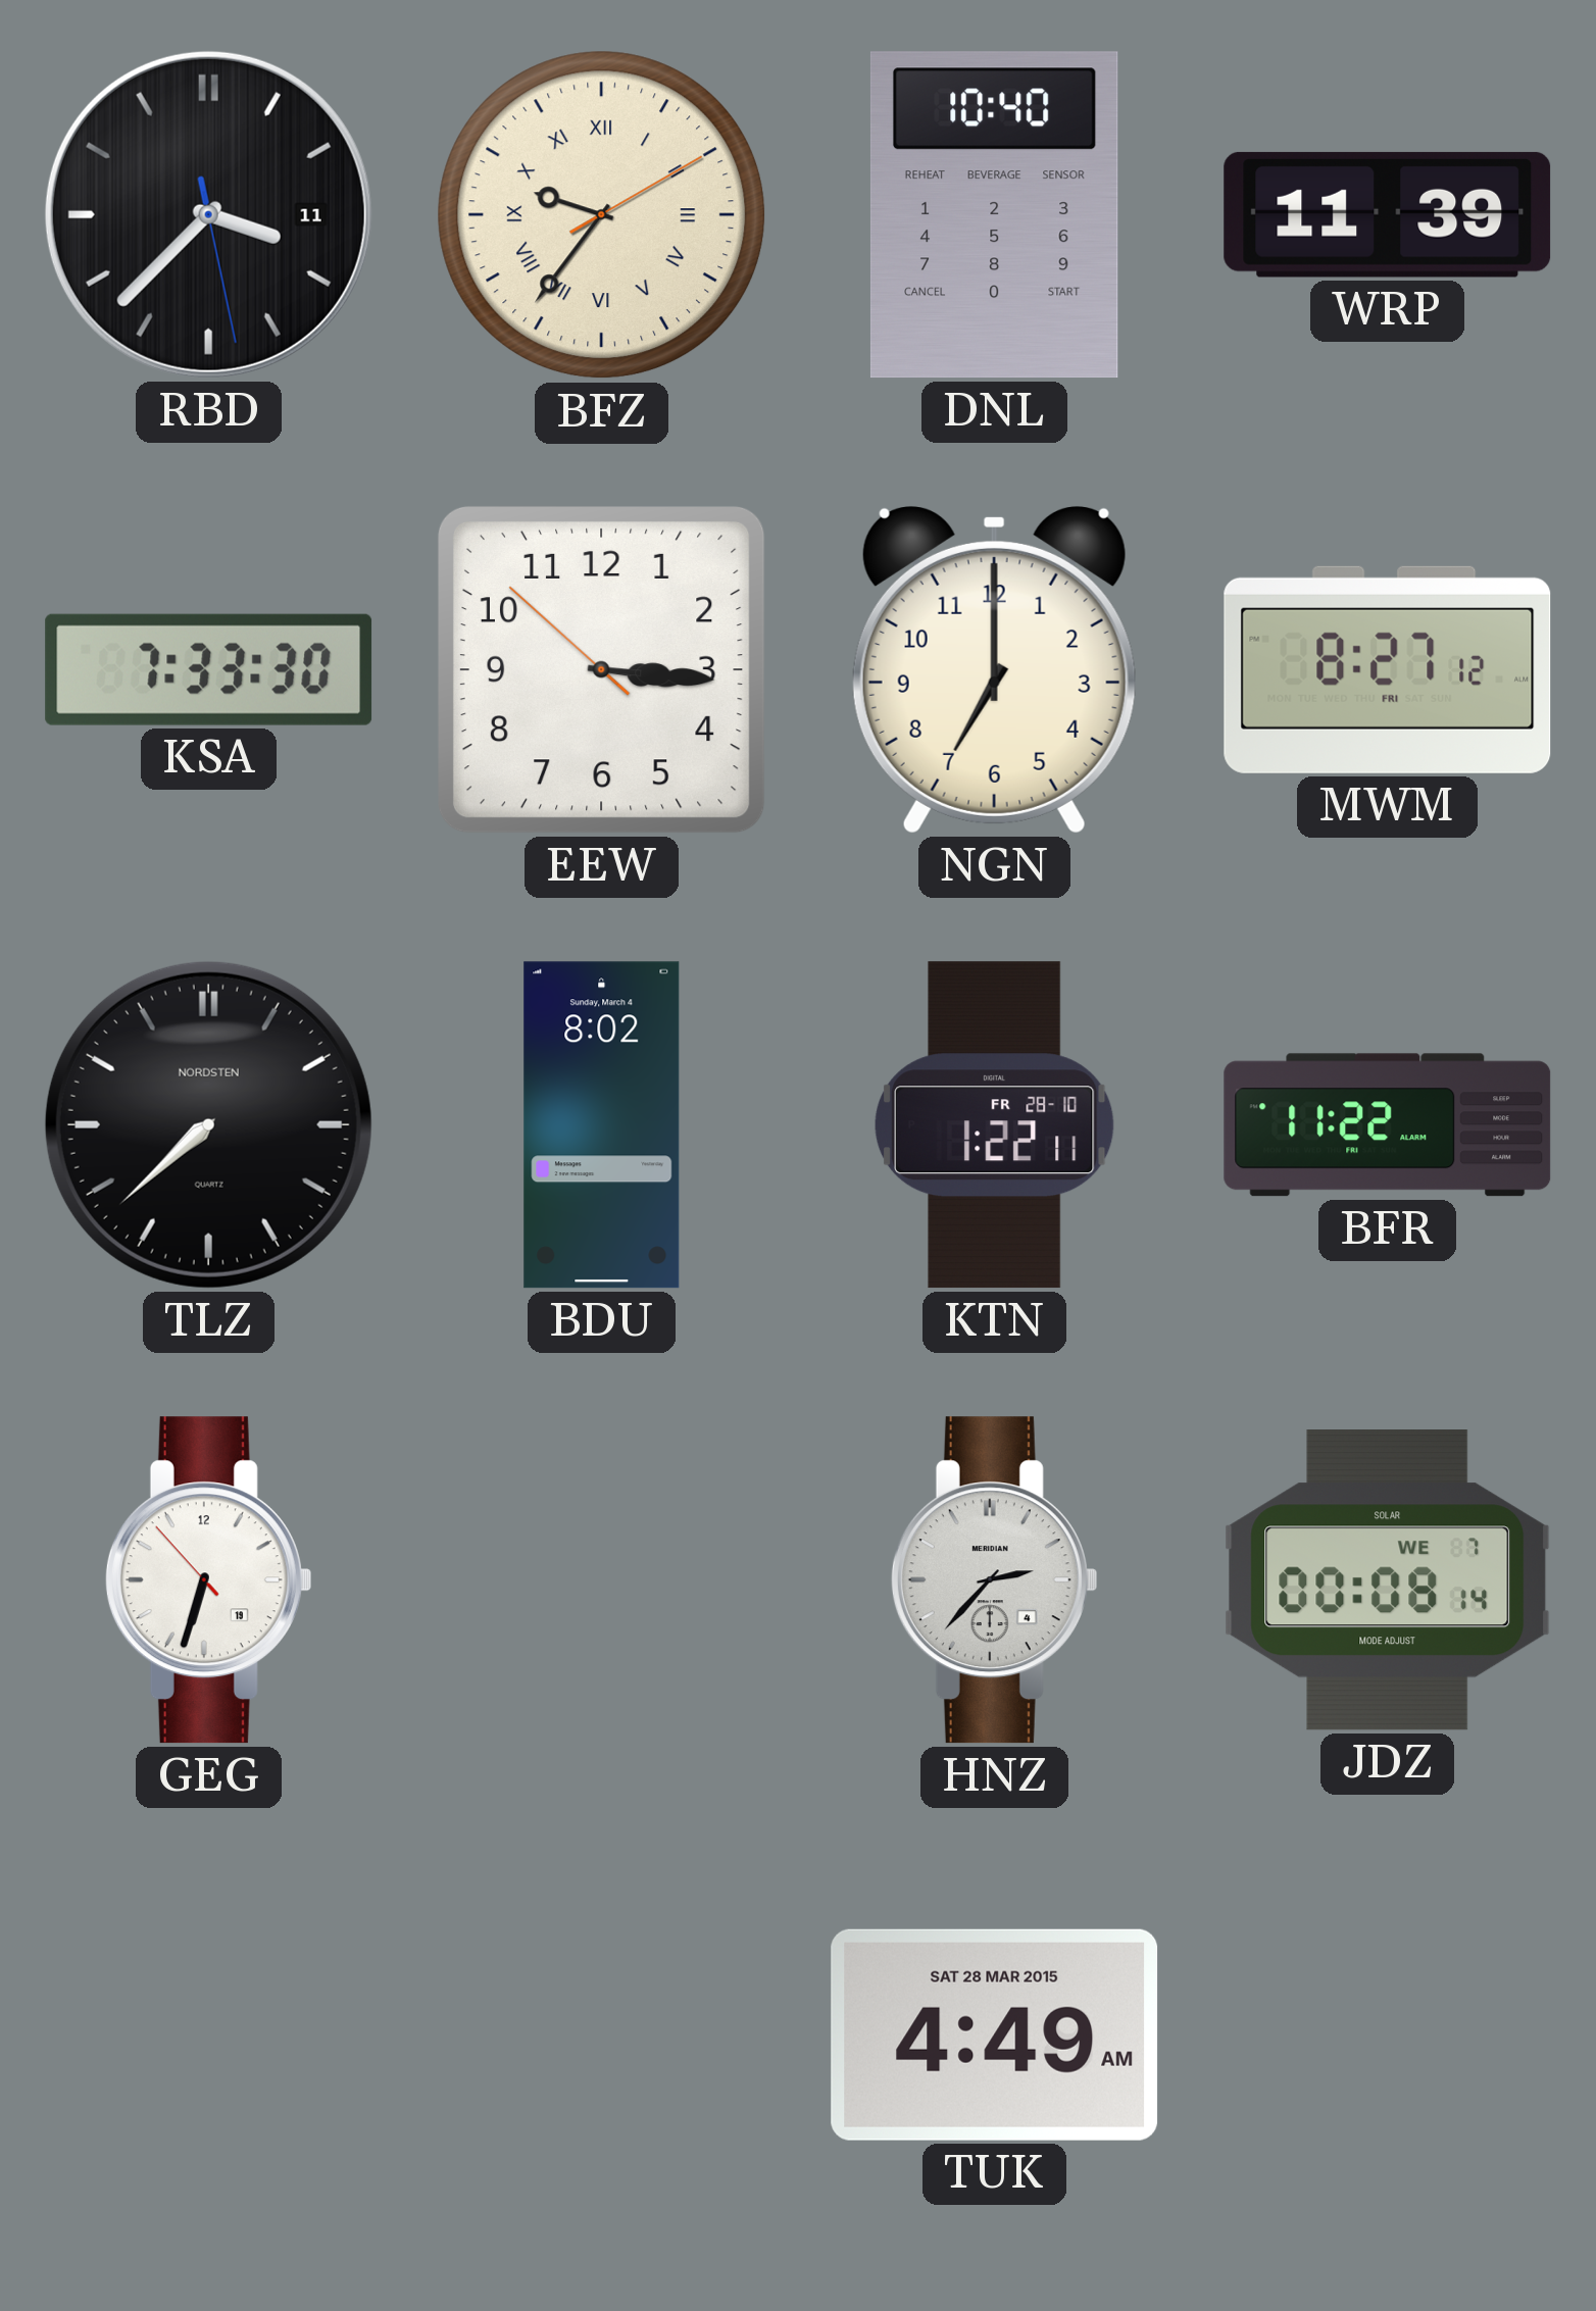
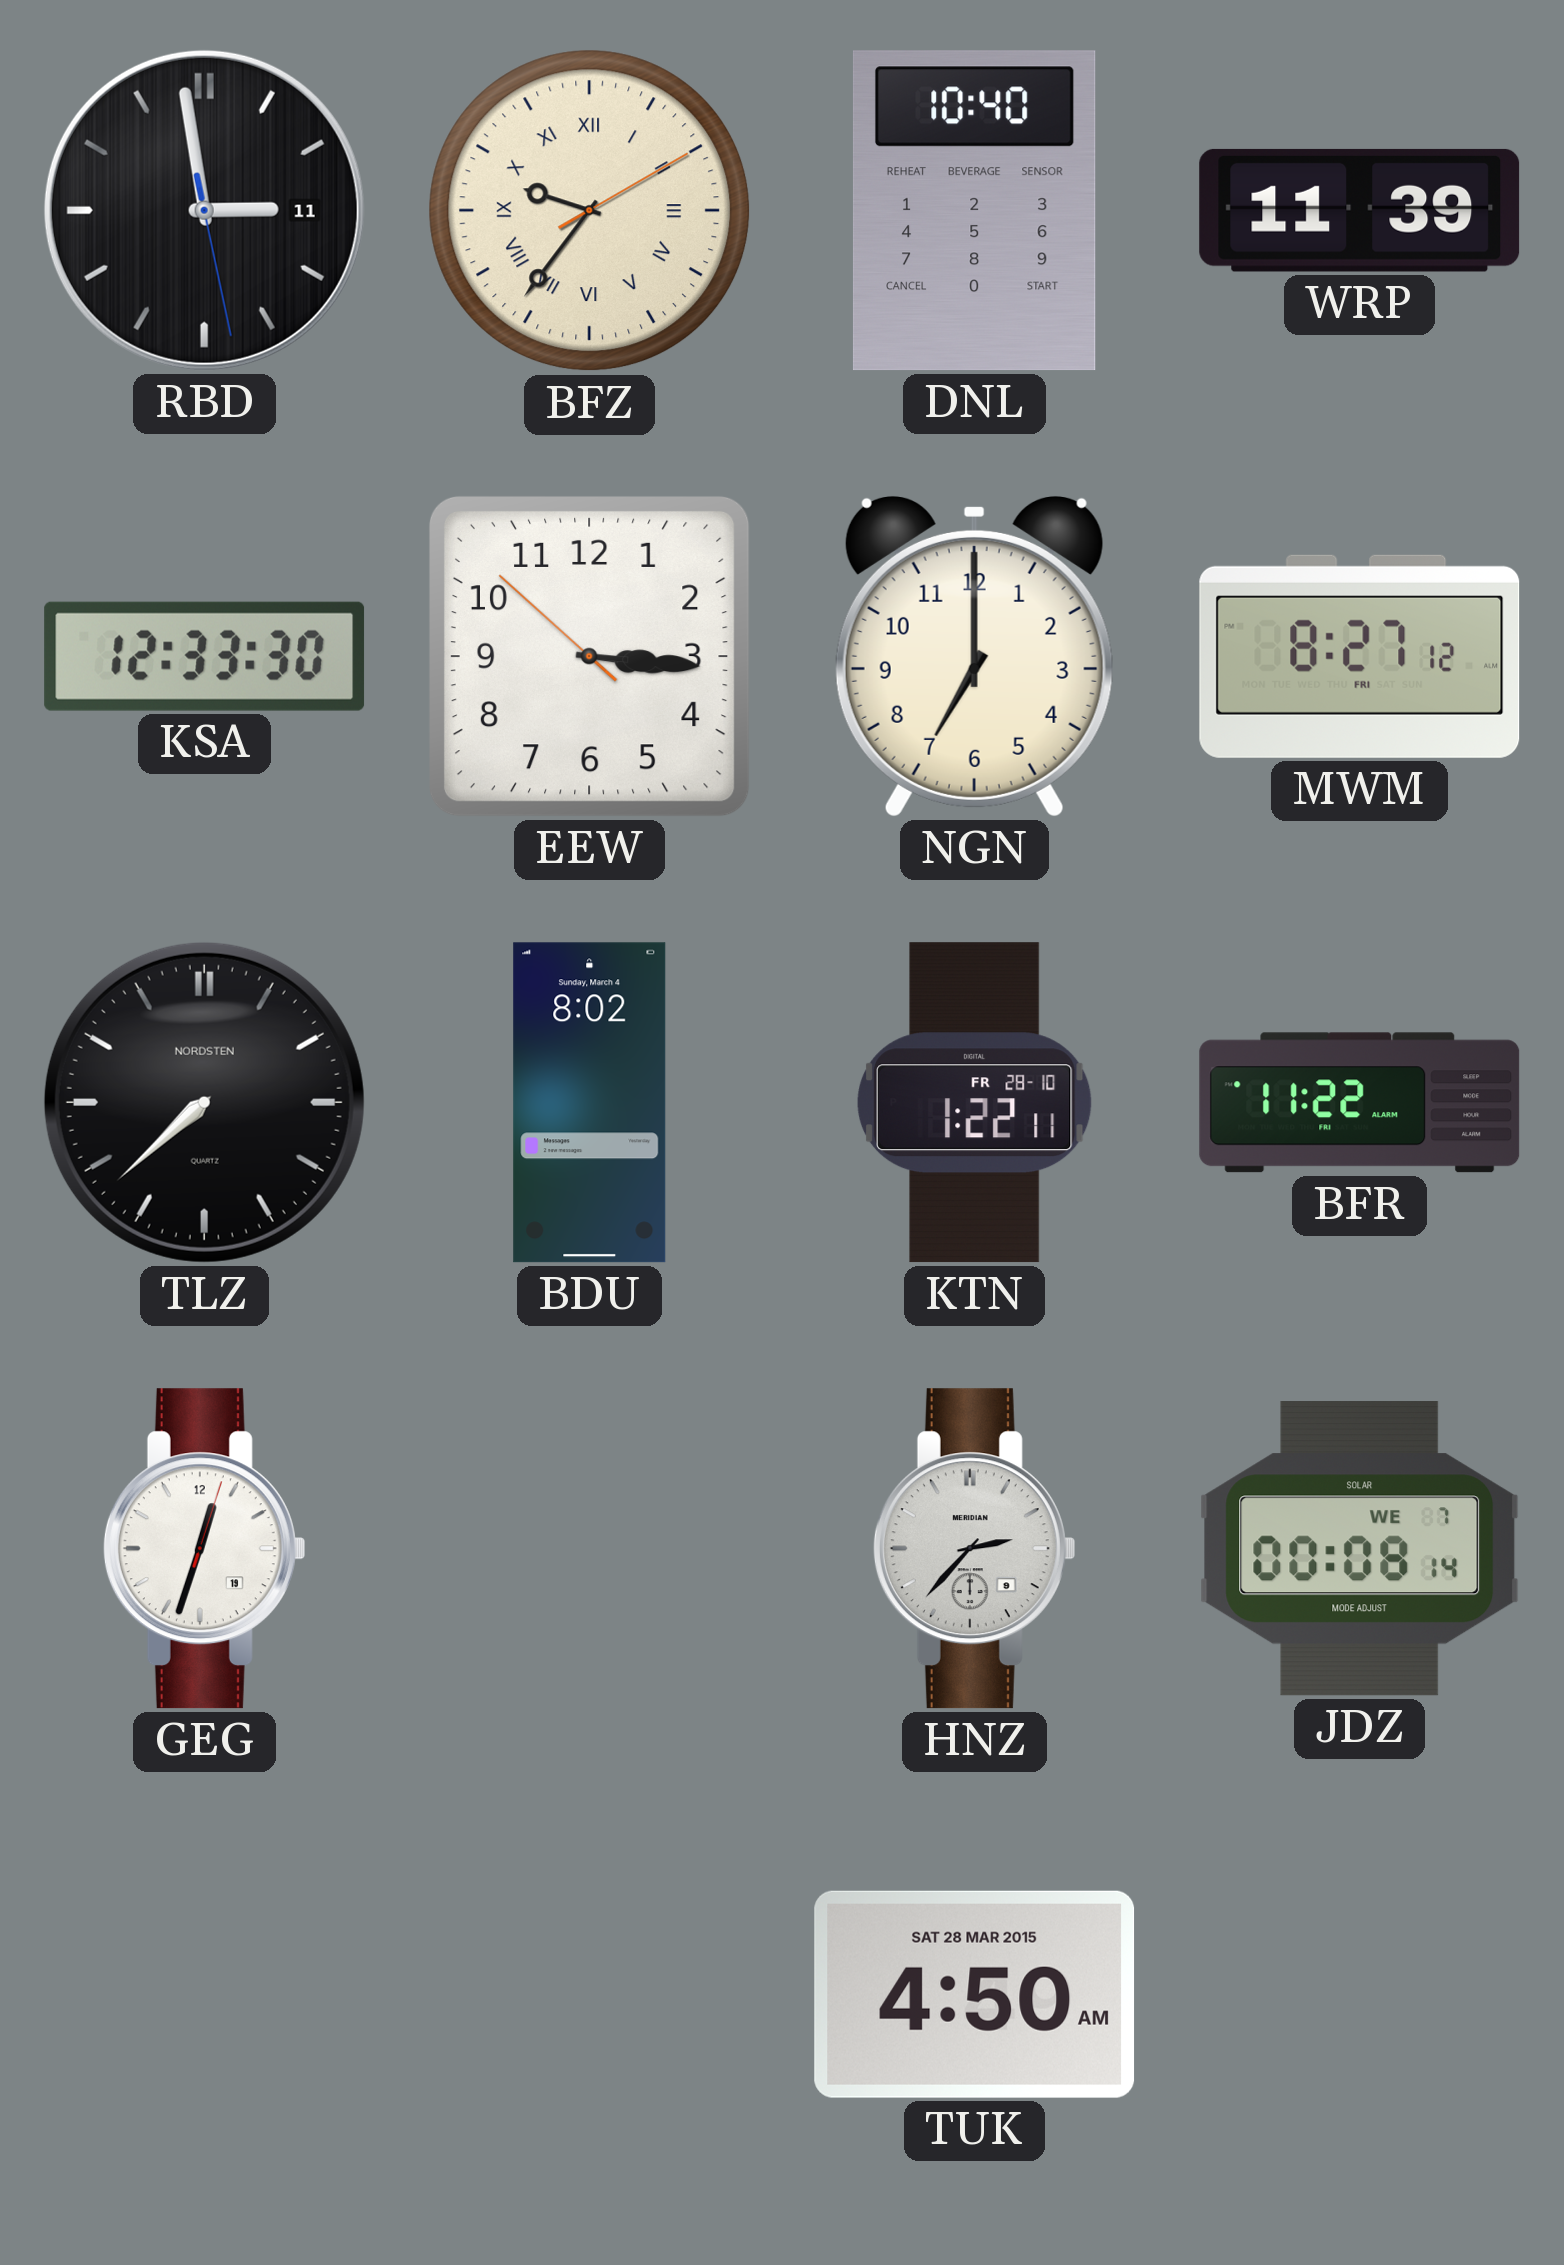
RBD: 3:37 -> 2:58
KSA: 7:33 -> 12:33
GEG: 6:32 -> 12:33
HNZ date: 4 -> 9
TUK: 4:49 -> 4:50
